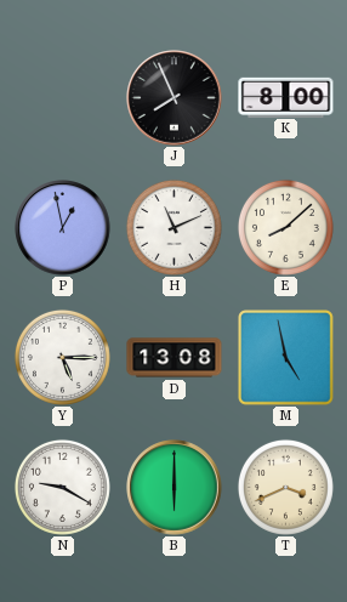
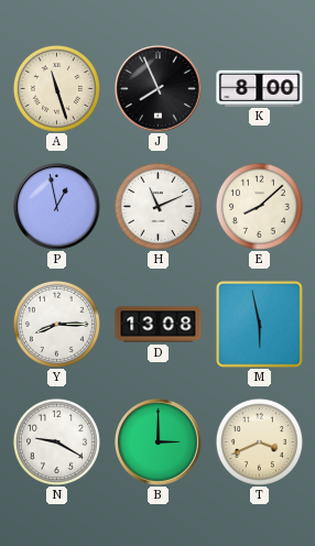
A: none -> 11:27
Y: 5:15 -> 8:15
M: 4:58 -> 5:58
B: 6:00 -> 3:00
